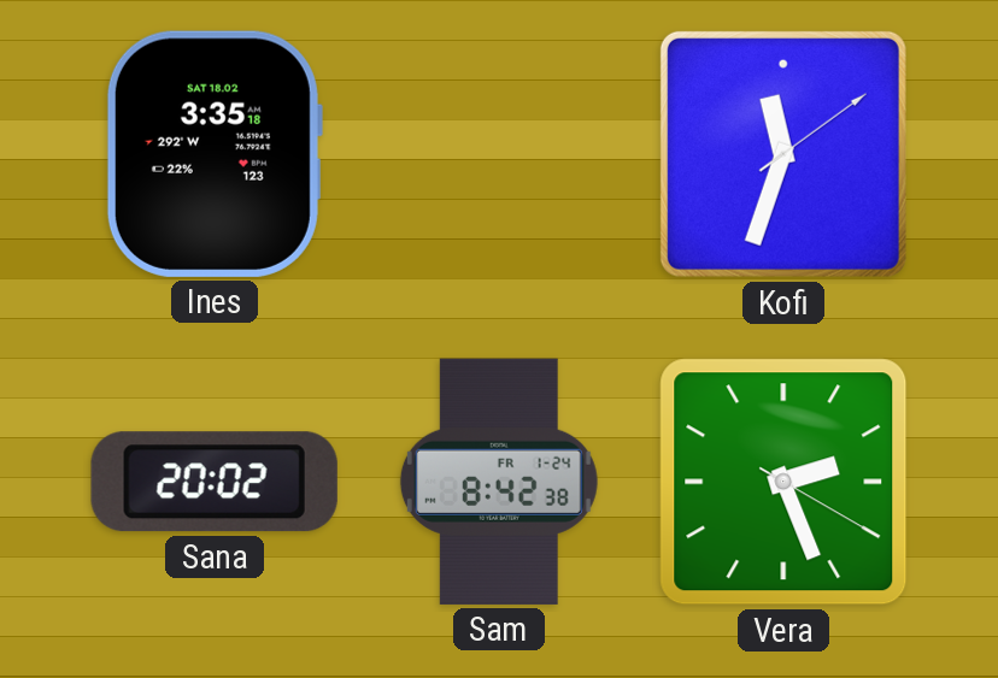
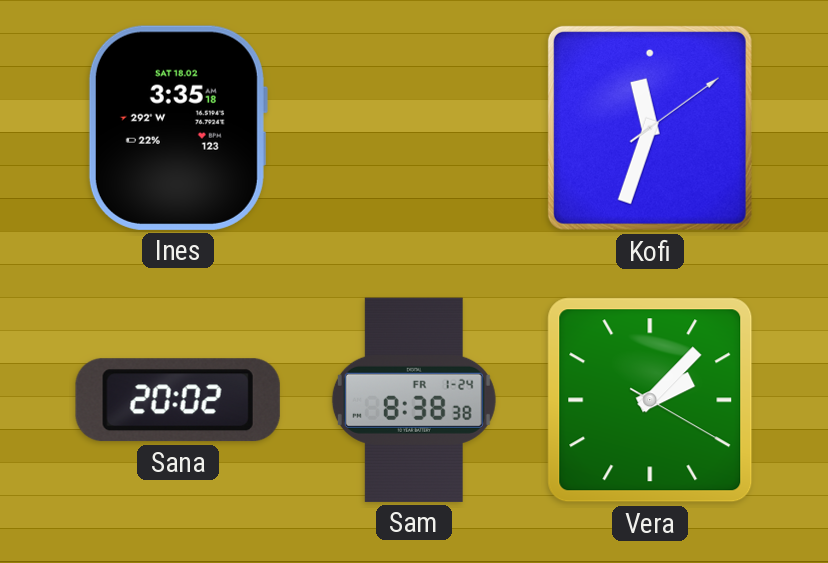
Sam: 8:42 -> 8:38
Vera: 2:26 -> 2:07
